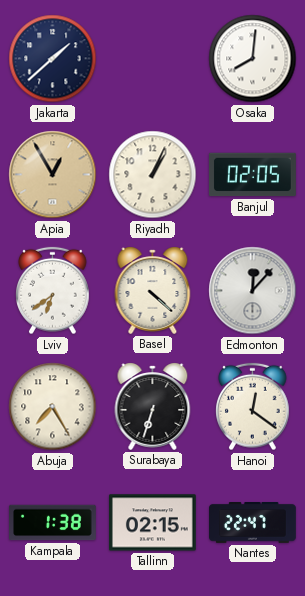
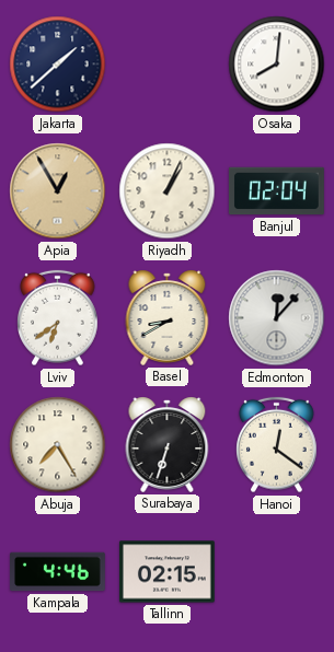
Banjul: 02:05 -> 02:04
Basel: 4:22 -> 8:40
Kampala: 1:38 -> 4:46
Nantes: 22:47 -> none
